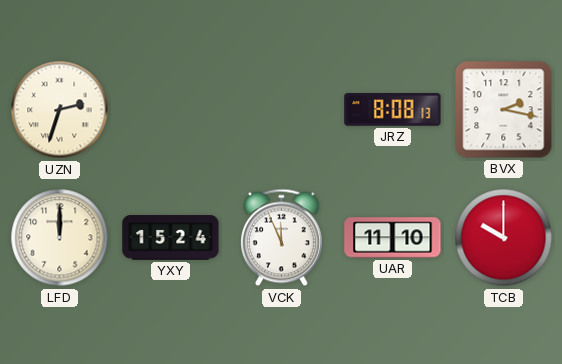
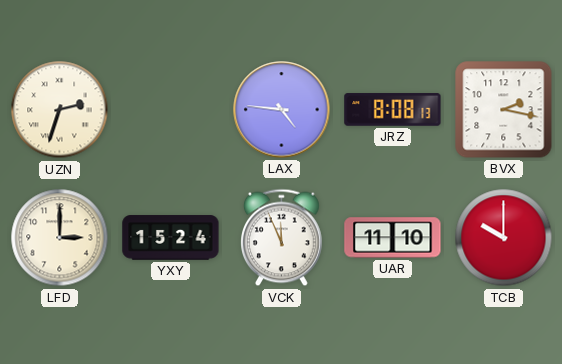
LAX: none -> 4:46
LFD: 12:00 -> 3:00
